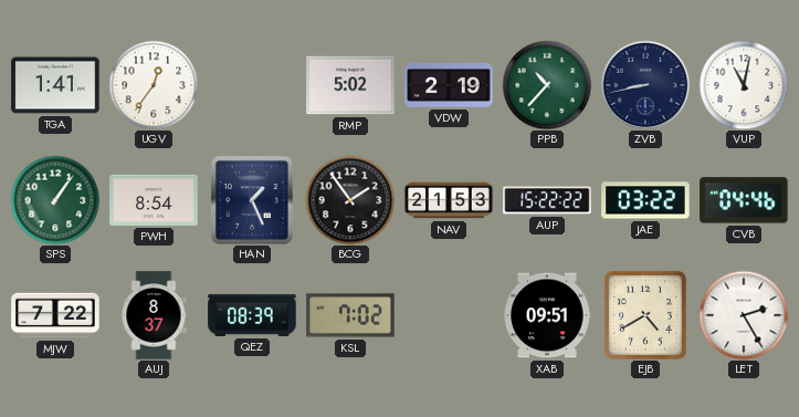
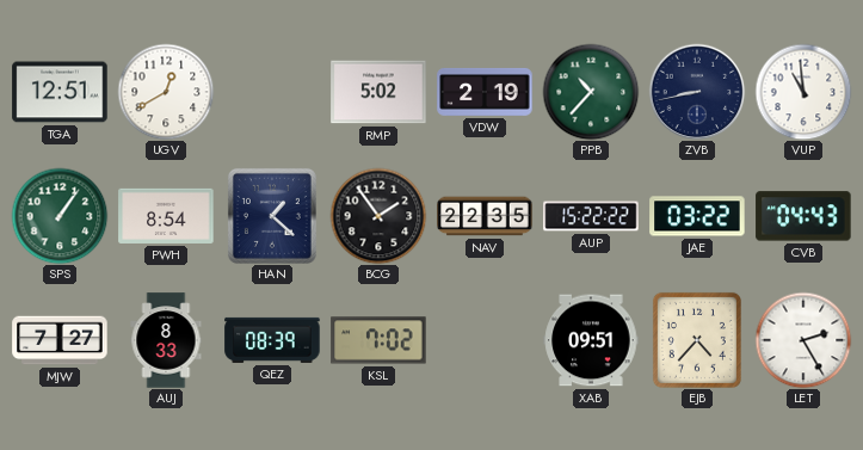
TGA: 1:41 -> 12:51
UGV: 12:36 -> 12:40
VUP: 11:02 -> 10:59
HAN: 1:26 -> 1:22
NAV: 21:53 -> 22:35
CVB: 04:46 -> 04:43
MJW: 7:22 -> 7:27
AUJ: 8:37 -> 8:33
EJB: 4:40 -> 4:37
